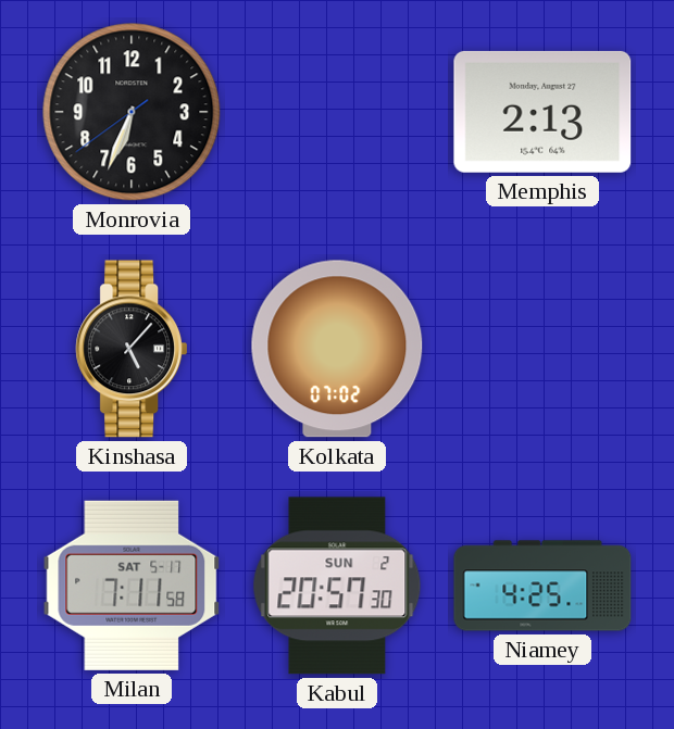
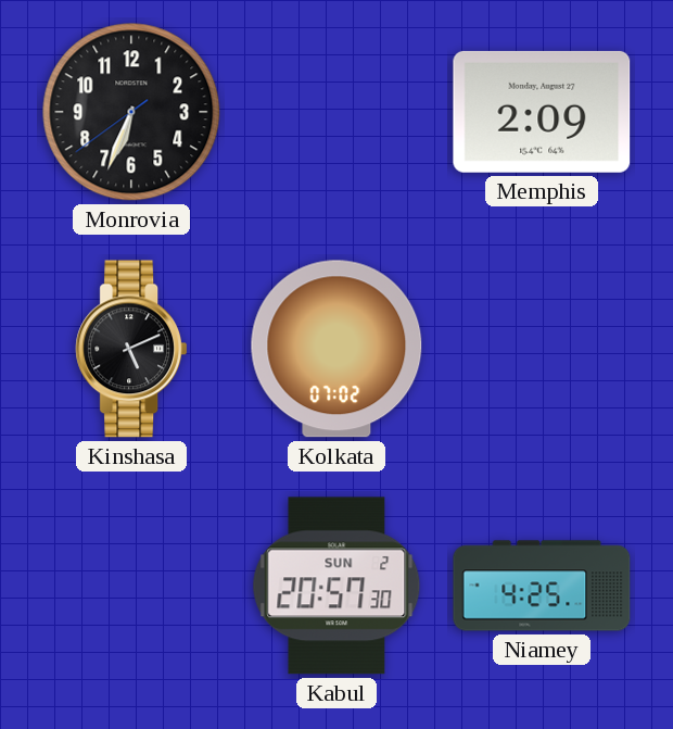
Memphis: 2:13 -> 2:09
Kinshasa: 5:07 -> 5:11
Milan: 7:11 -> none
